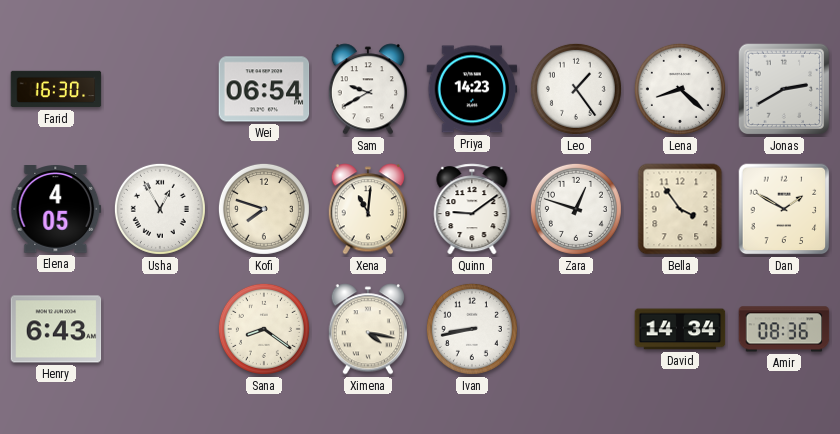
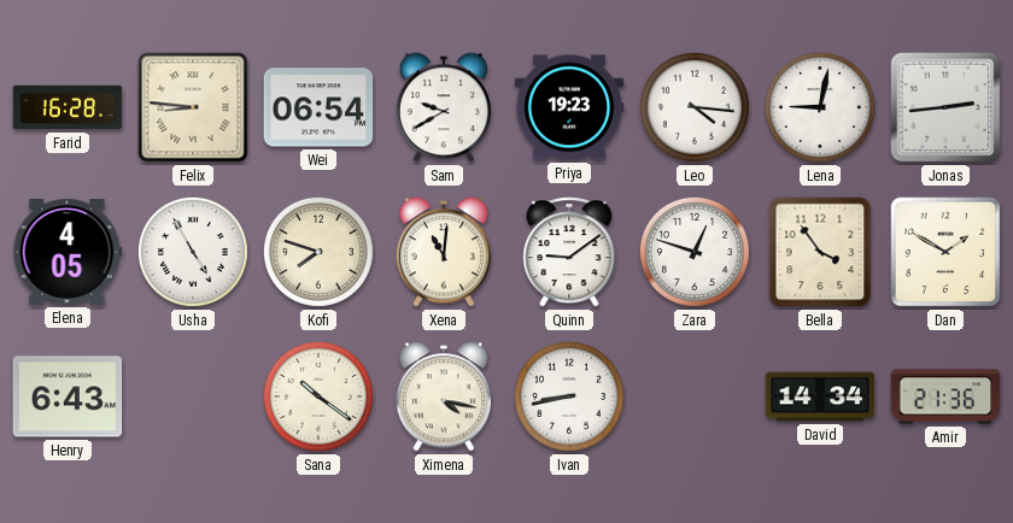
Farid: 16:30 -> 16:28
Felix: none -> 8:46
Priya: 14:23 -> 19:23
Leo: 1:24 -> 4:16
Lena: 8:22 -> 9:02
Jonas: 2:40 -> 2:44
Usha: 12:55 -> 4:55
Sana: 8:21 -> 10:21
Amir: 08:36 -> 21:36
